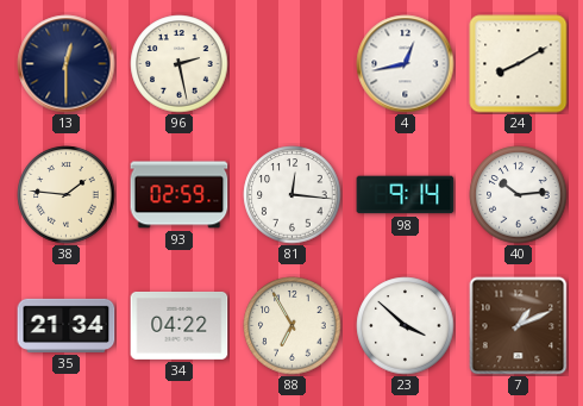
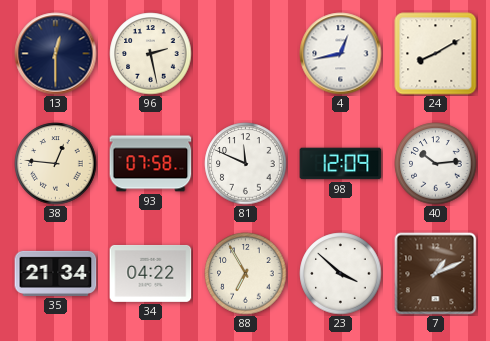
38: 1:46 -> 12:46
93: 02:59 -> 07:58
81: 12:16 -> 11:49
98: 9:14 -> 12:09
